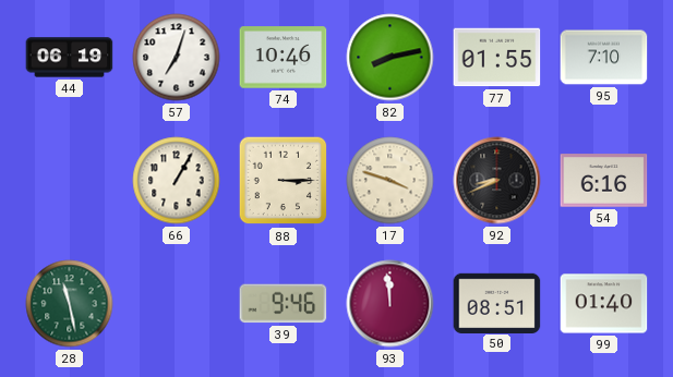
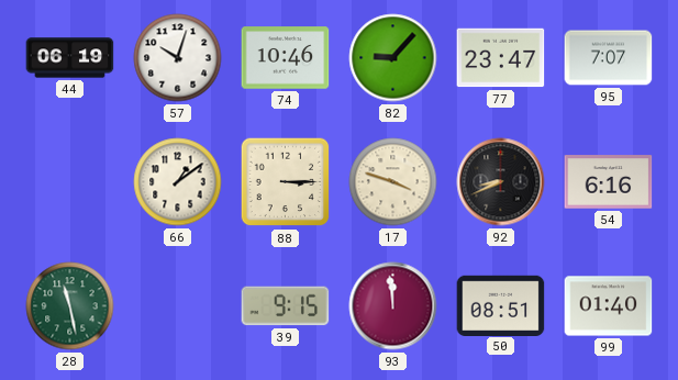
57: 7:03 -> 10:03
82: 8:13 -> 9:07
77: 01:55 -> 23:47
95: 7:10 -> 7:07
66: 1:05 -> 1:09
39: 9:46 -> 9:15
